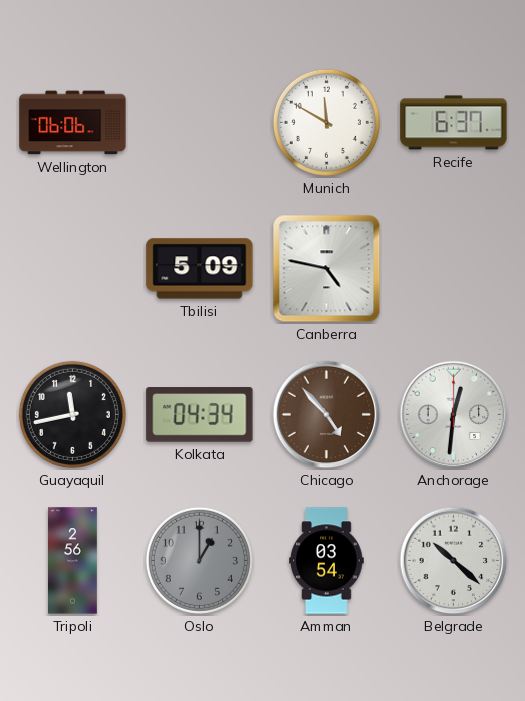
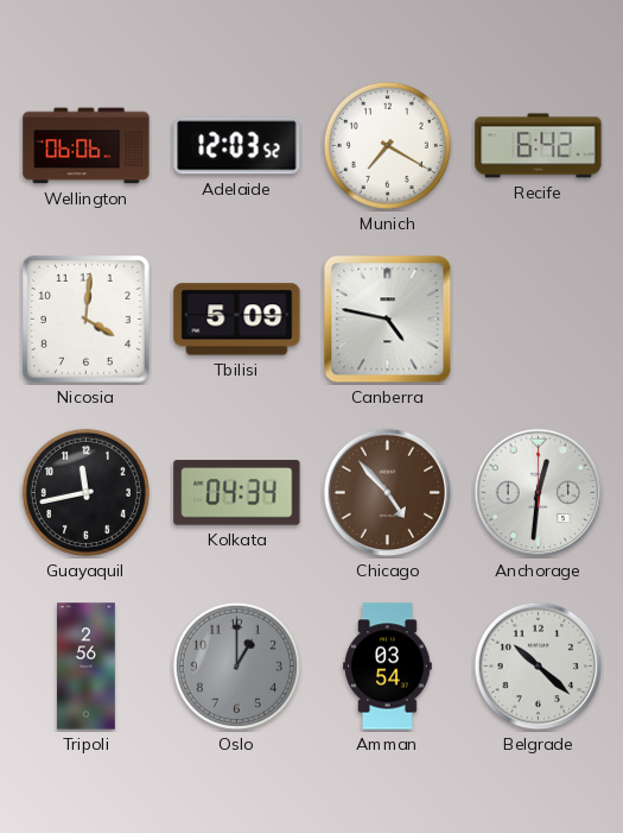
Adelaide: none -> 12:03
Munich: 11:50 -> 7:20
Recife: 6:37 -> 6:42
Nicosia: none -> 4:01
